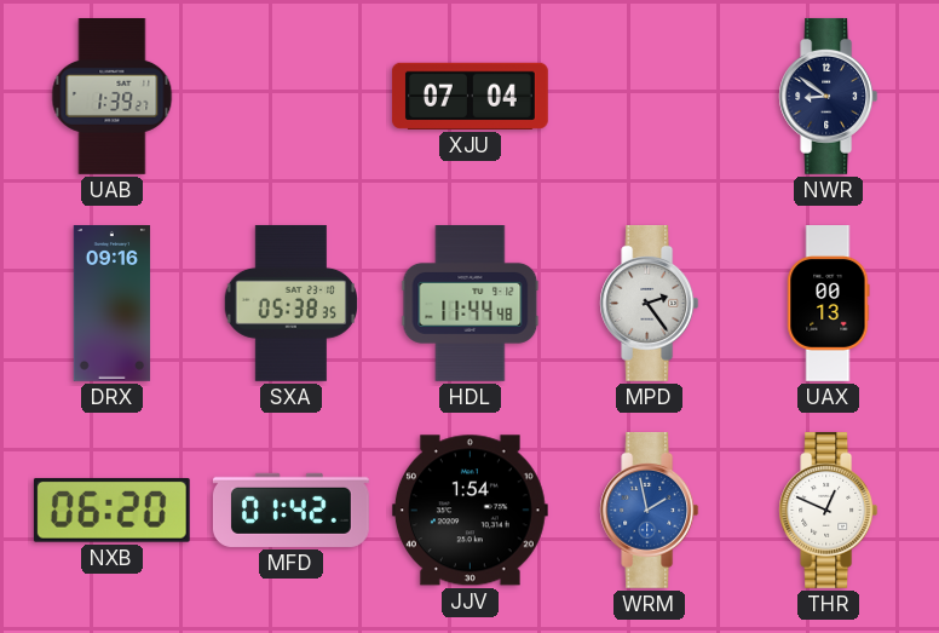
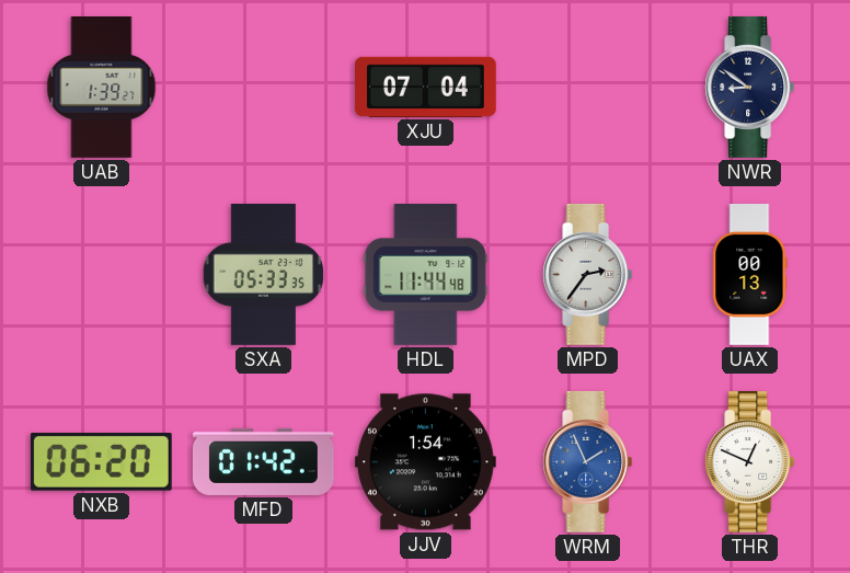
DRX: 09:16 -> none
SXA: 05:38 -> 05:33
MPD: 2:24 -> 2:36
WRM: 1:58 -> 1:56
